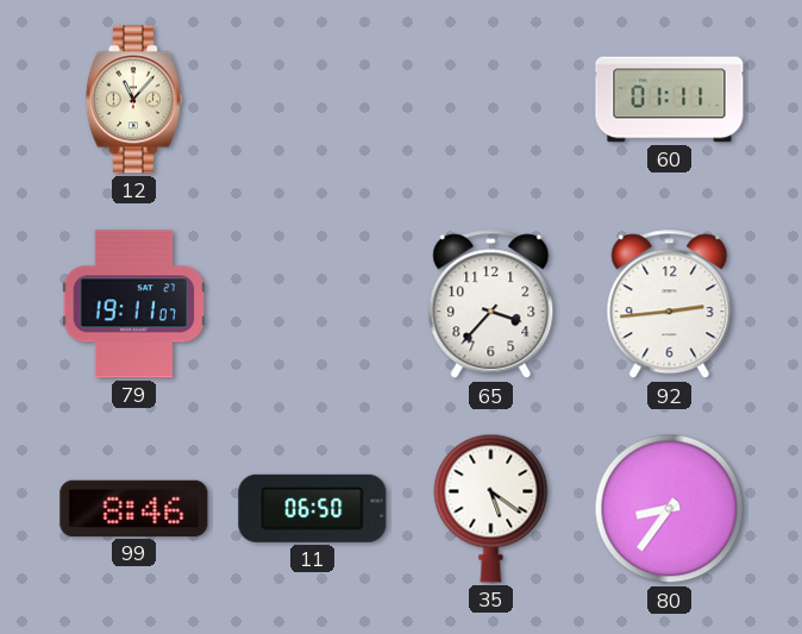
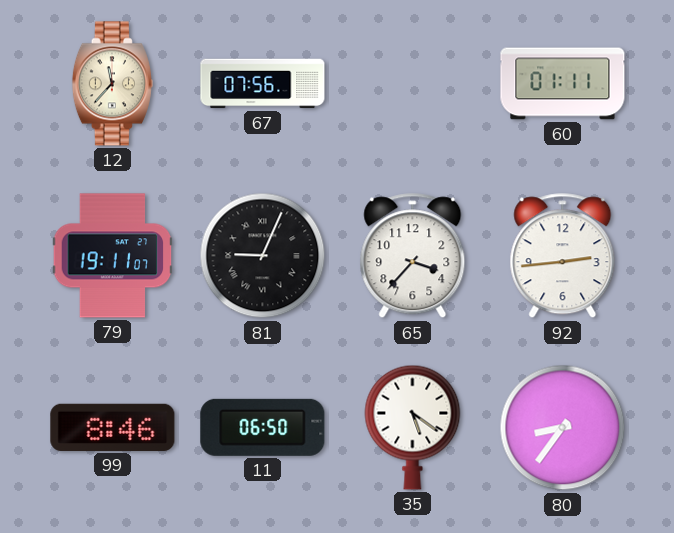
12: 11:07 -> 11:37
67: none -> 07:56
81: none -> 9:04
